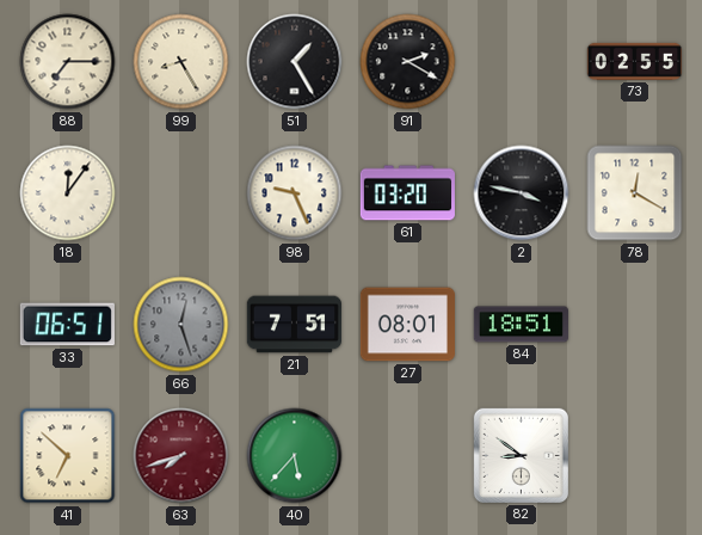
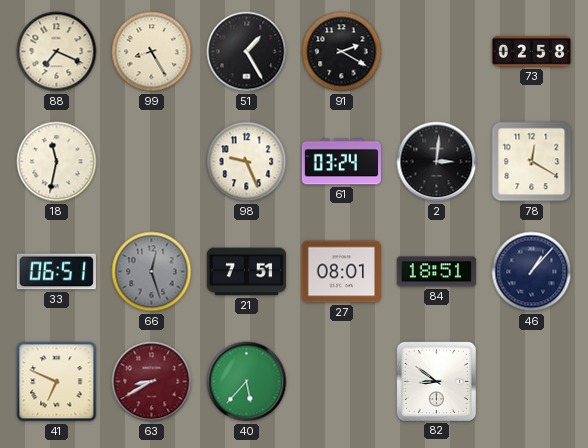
88: 7:15 -> 7:19
73: 02:55 -> 02:58
18: 12:06 -> 11:32
61: 03:20 -> 03:24
2: 3:47 -> 3:01
46: none -> 1:07
41: 6:52 -> 6:49
63: 7:42 -> 8:40
